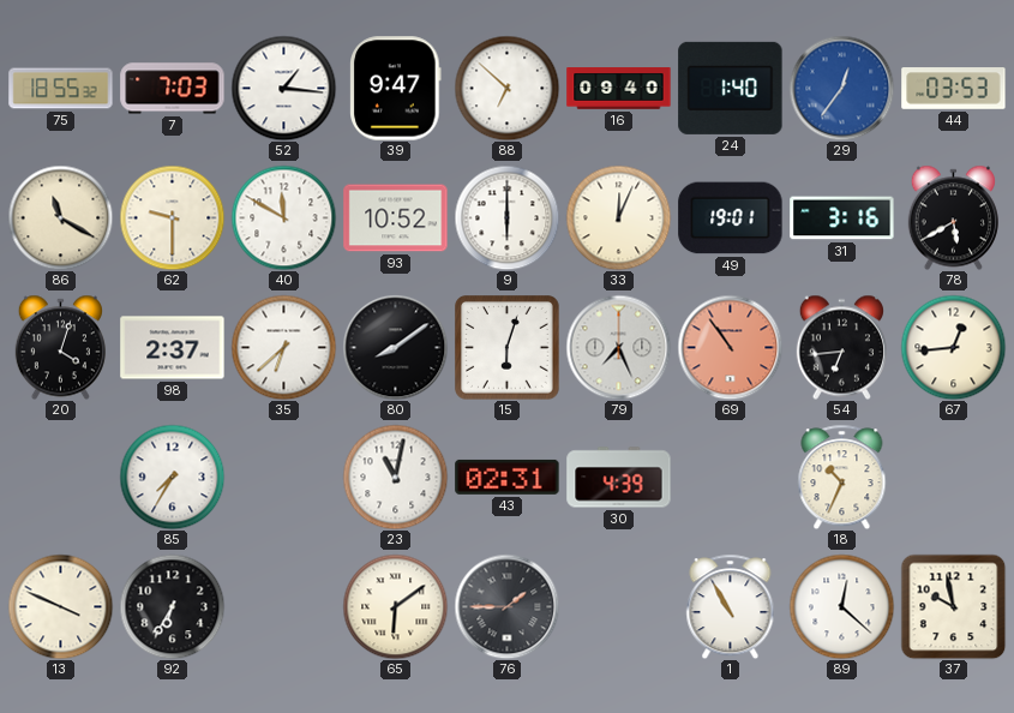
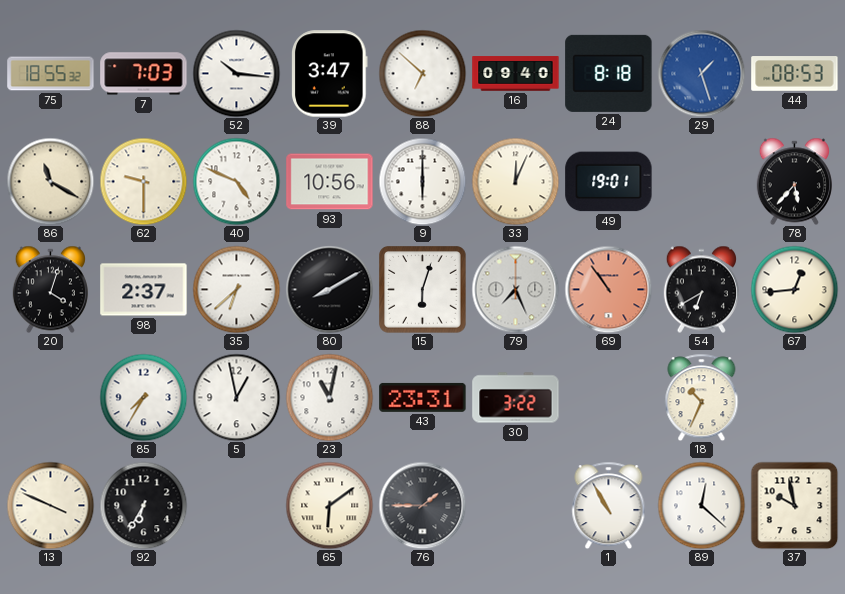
52: 1:16 -> 10:16
39: 9:47 -> 3:47
24: 1:40 -> 8:18
29: 12:36 -> 1:27
44: 03:53 -> 08:53
40: 11:50 -> 4:49
93: 10:52 -> 10:56
31: 3:16 -> none
78: 5:40 -> 5:37
80: 8:09 -> 8:10
54: 6:44 -> 6:40
5: none -> 12:58
43: 02:31 -> 23:31
30: 4:39 -> 3:22
